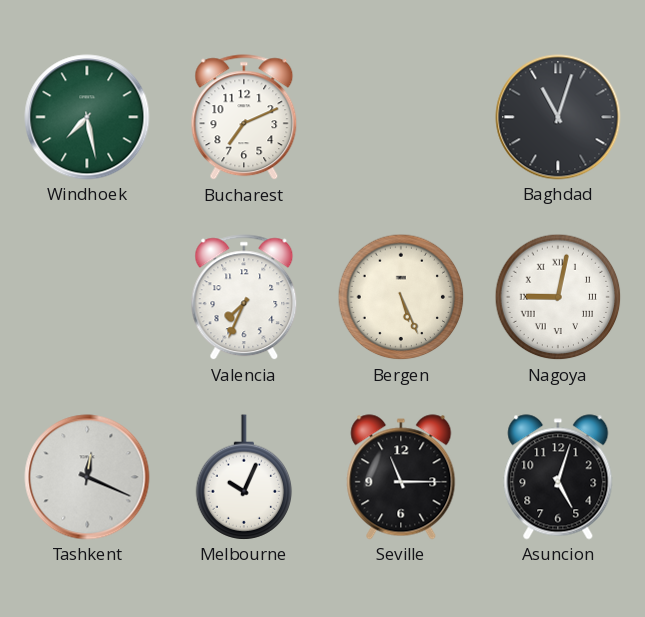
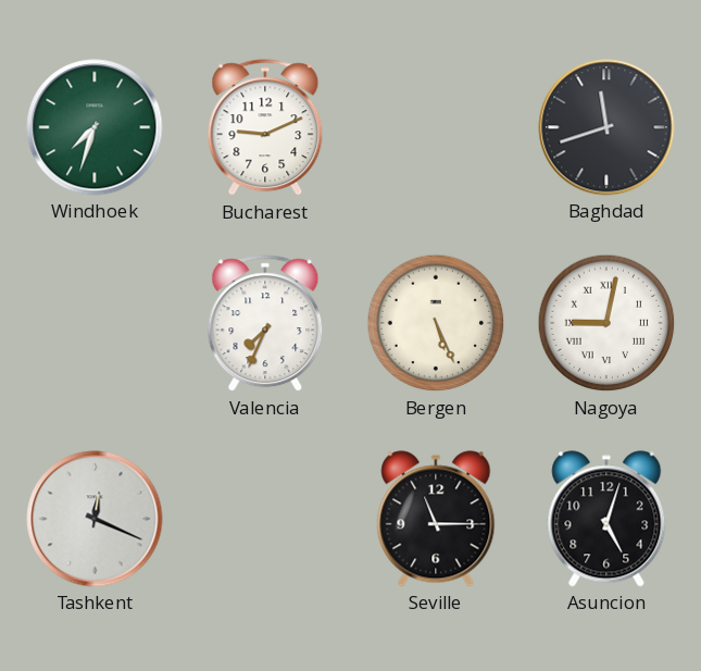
Windhoek: 7:28 -> 7:33
Bucharest: 7:11 -> 9:11
Baghdad: 11:03 -> 11:42
Melbourne: 10:04 -> none
